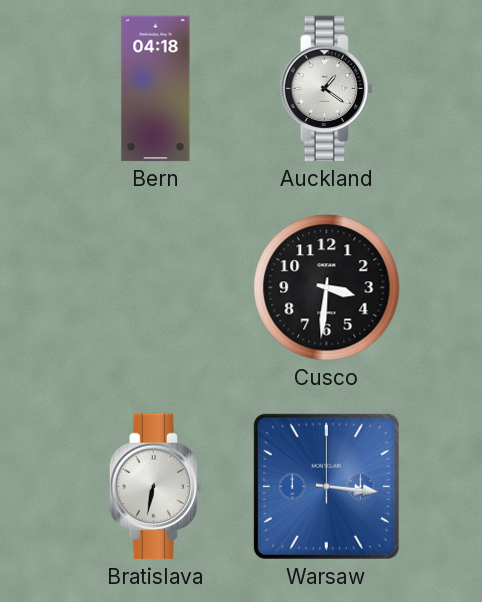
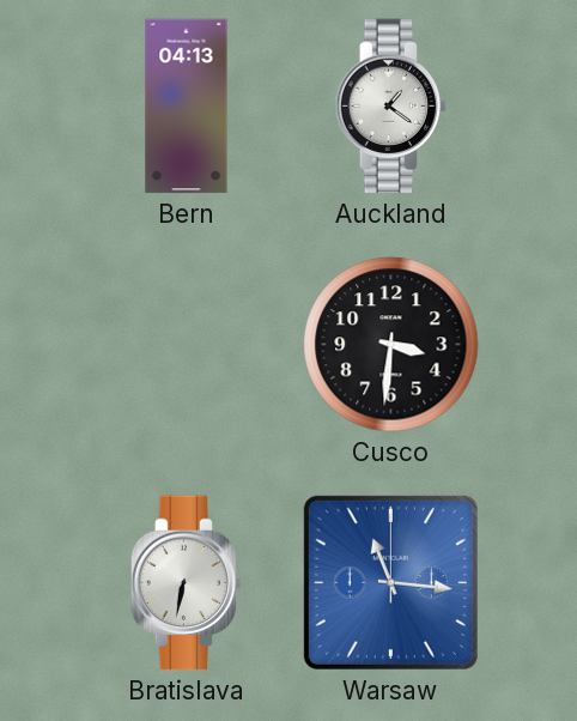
Bern: 04:18 -> 04:13
Warsaw: 3:16 -> 11:16
